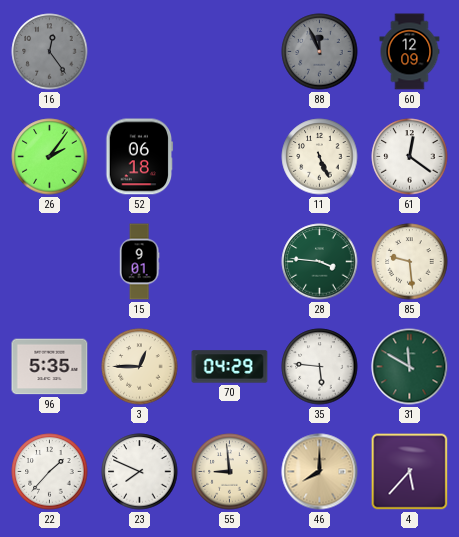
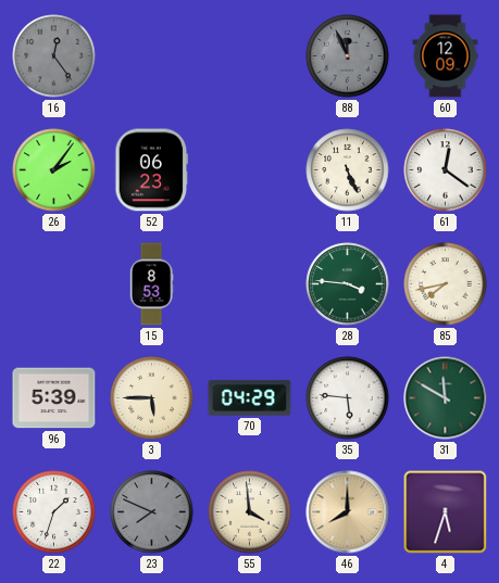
52: 06:18 -> 06:23
15: 9:01 -> 8:53
85: 9:29 -> 7:43
96: 5:35 -> 5:39
3: 12:45 -> 5:45
22: 1:37 -> 1:33
23 dial: white -> grey
55: 8:59 -> 3:59
4: 5:37 -> 5:33
